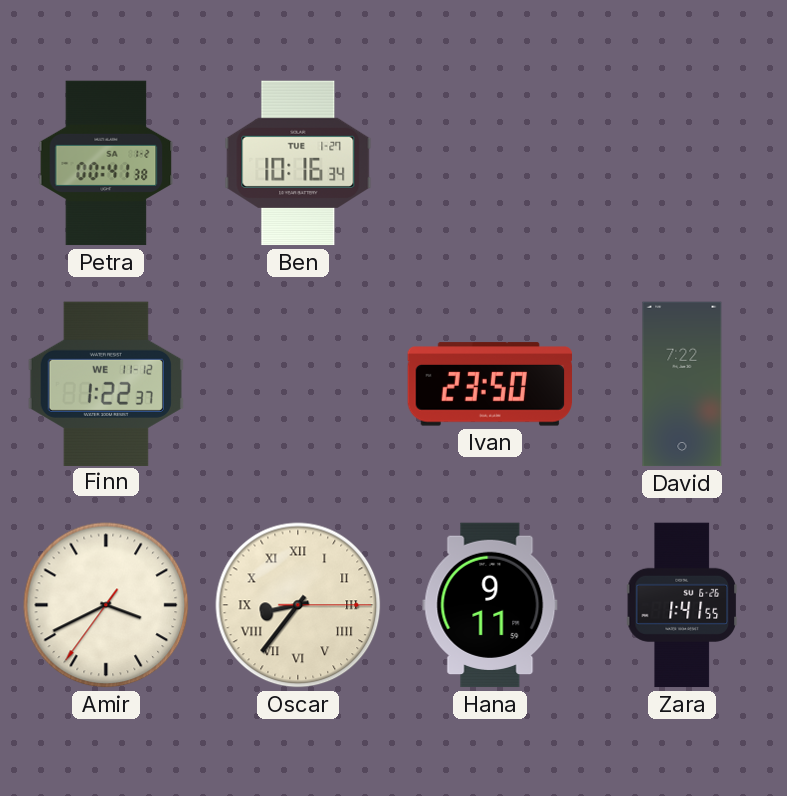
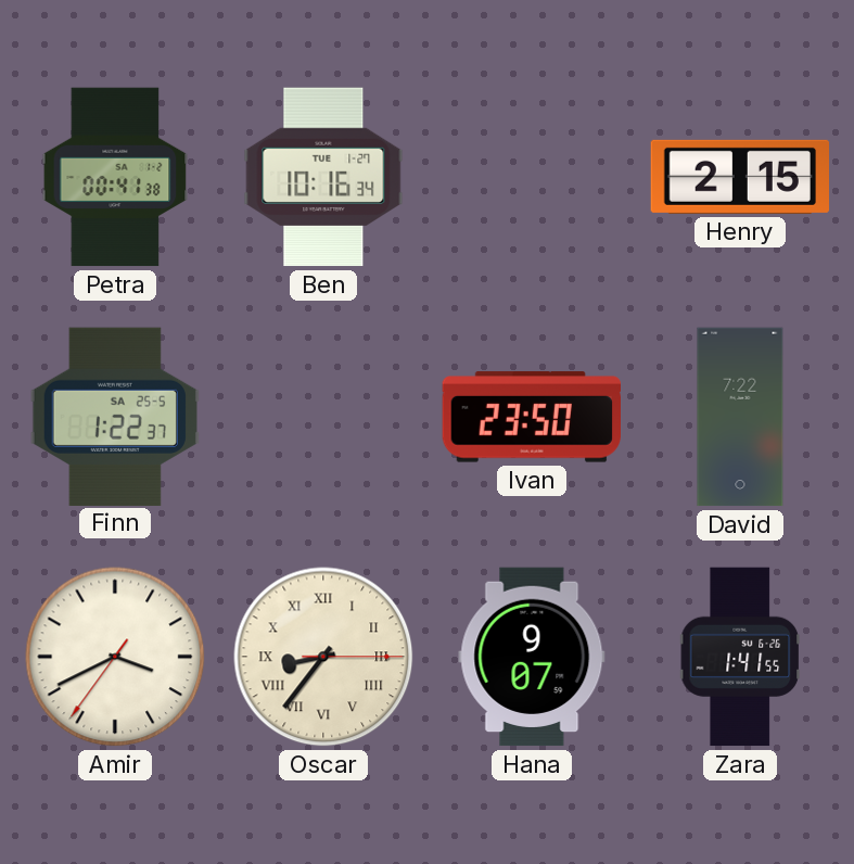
Henry: none -> 2:15
Finn date: WE 11-12 -> SA 25-5
Hana: 9:11 -> 9:07
